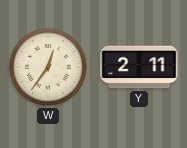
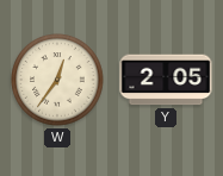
Y: 2:11 -> 2:05
